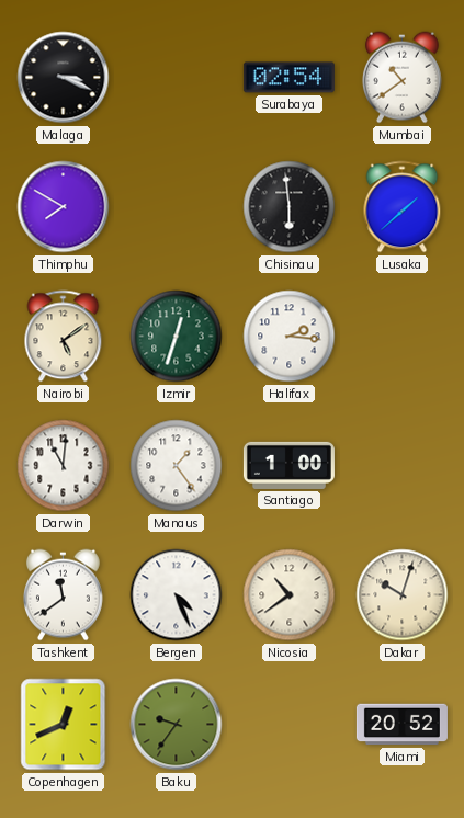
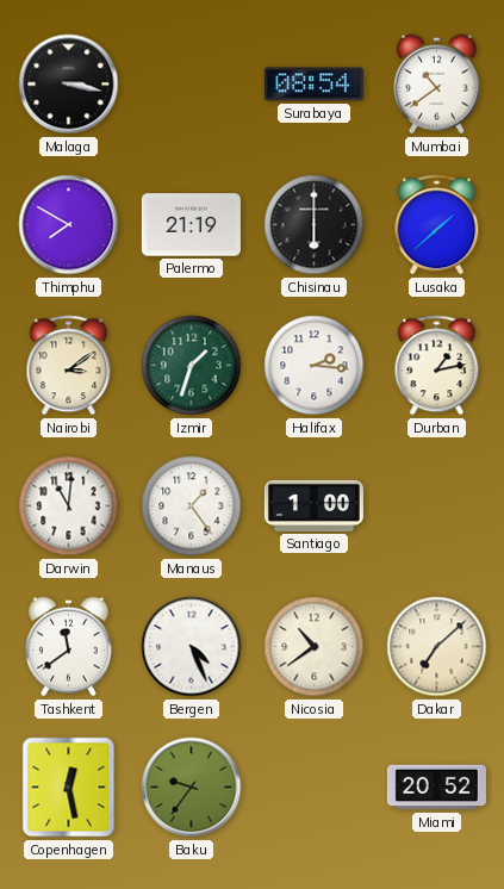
Malaga: 3:19 -> 3:17
Surabaya: 02:54 -> 08:54
Palermo: none -> 21:19
Chisinau: 5:59 -> 6:00
Nairobi: 5:09 -> 3:09
Izmir: 12:33 -> 1:33
Durban: none -> 1:13
Dakar: 10:03 -> 7:08
Copenhagen: 12:41 -> 12:28
